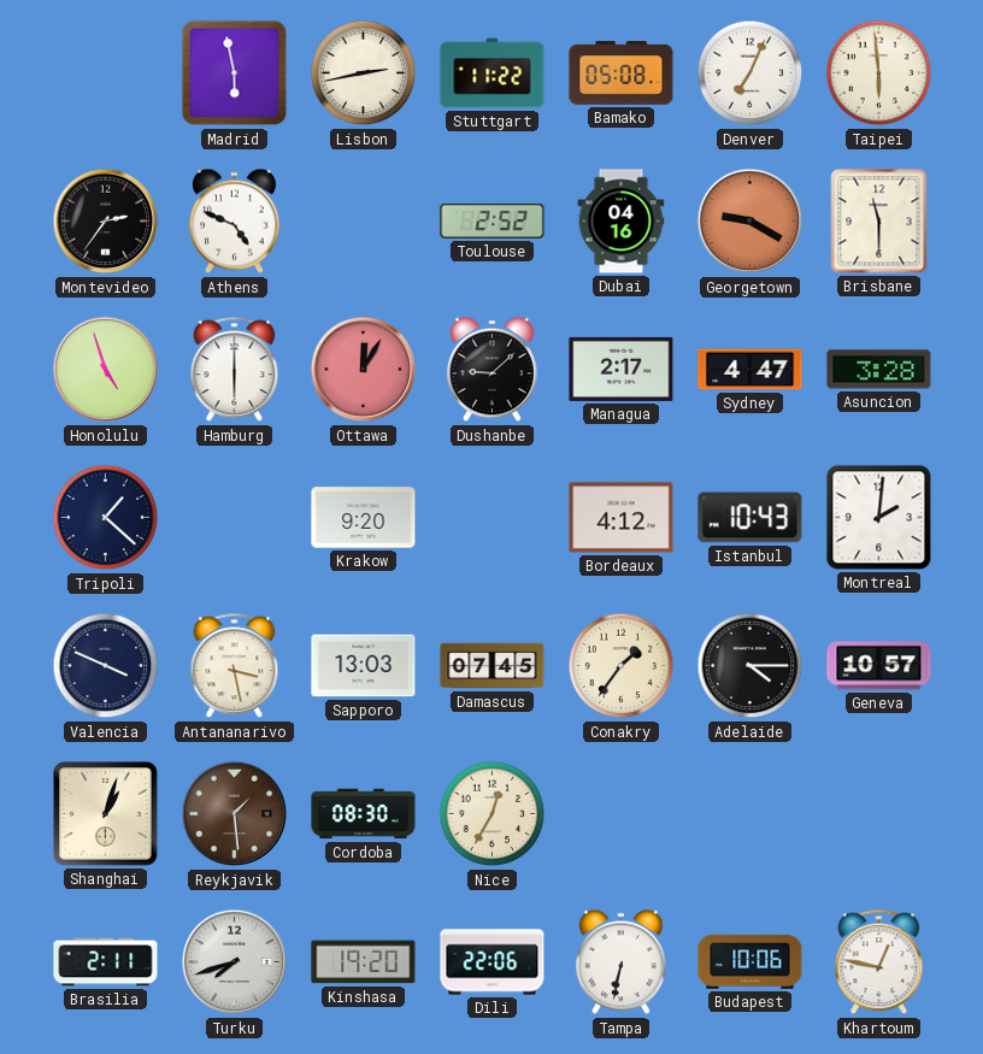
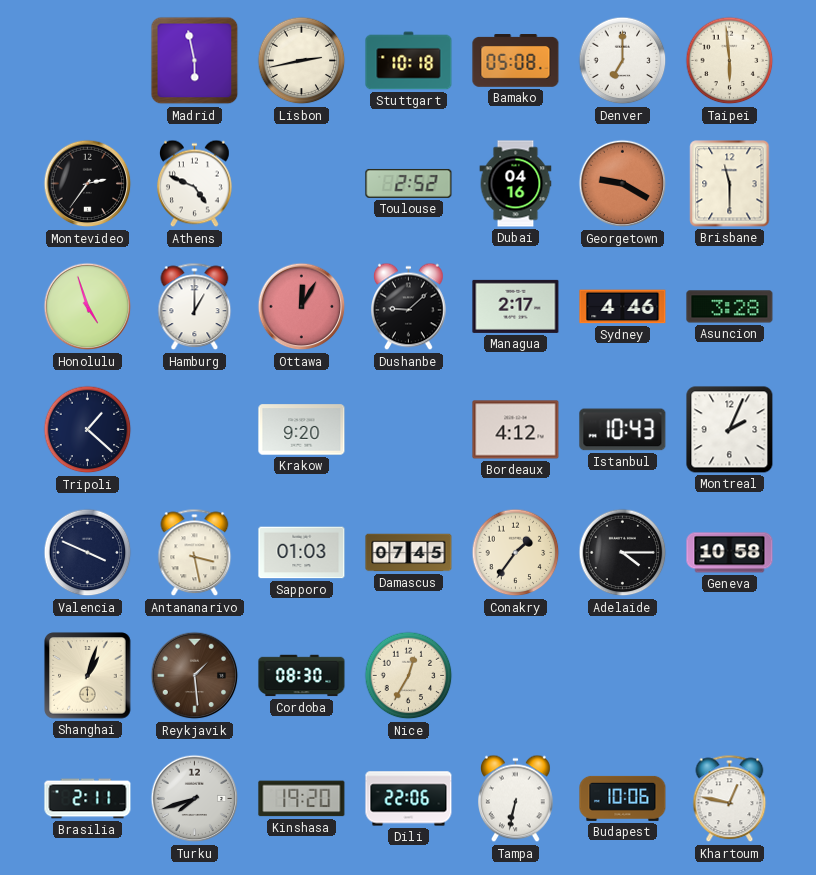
Stuttgart: 11:22 -> 10:18
Denver: 7:04 -> 7:00
Hamburg: 6:00 -> 1:00
Sydney: 4:47 -> 4:46
Montreal: 2:01 -> 2:04
Sapporo: 13:03 -> 01:03
Geneva: 10:57 -> 10:58
